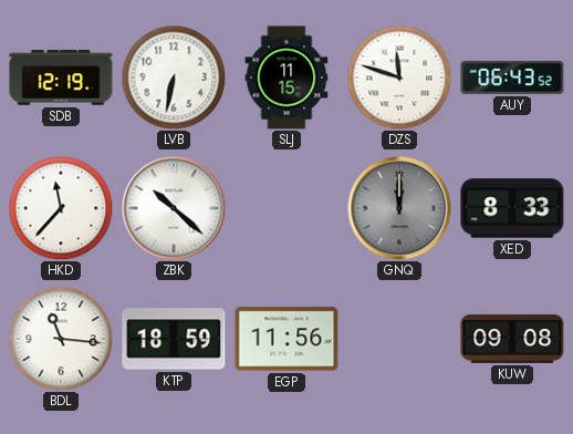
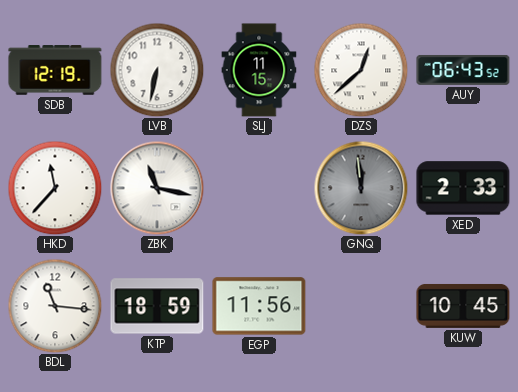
DZS: 11:48 -> 12:38
ZBK: 10:22 -> 11:17
GNQ: 12:00 -> 11:59
XED: 8:33 -> 2:33
KUW: 09:08 -> 10:45
